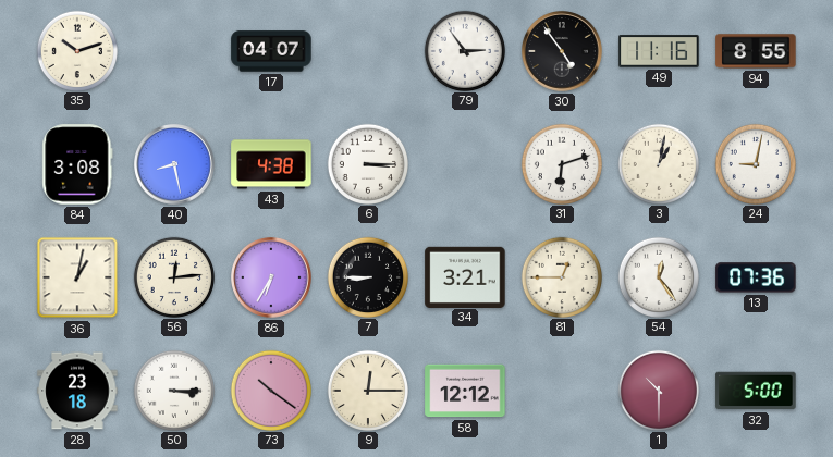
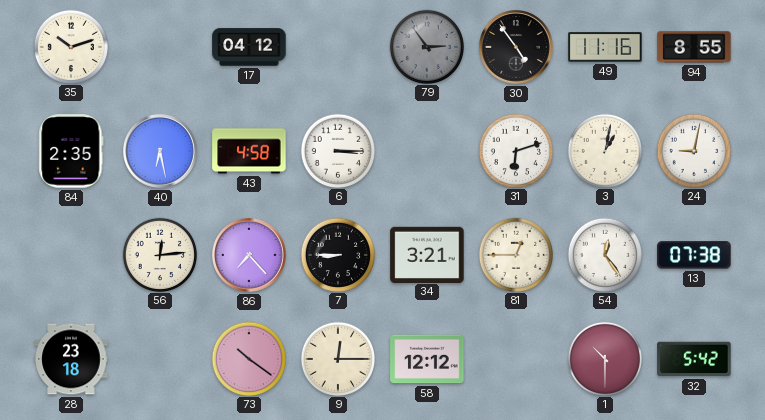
17: 04:07 -> 04:12
79 dial: white -> grey
84: 3:08 -> 2:35
40: 8:28 -> 6:28
43: 4:38 -> 4:58
36: 1:02 -> none
86: 6:35 -> 7:23
13: 07:36 -> 07:38
50: 3:15 -> none
32: 5:00 -> 5:42
